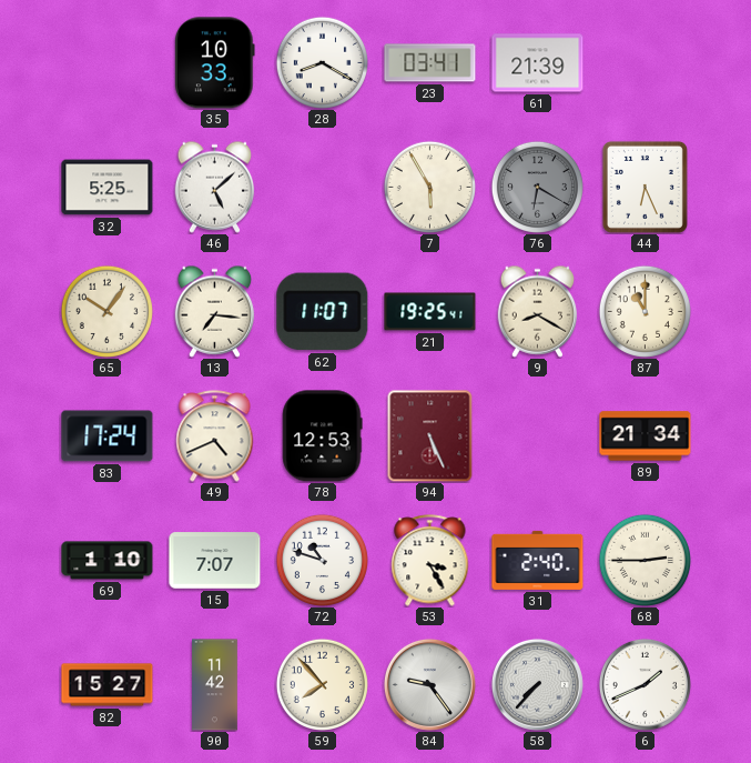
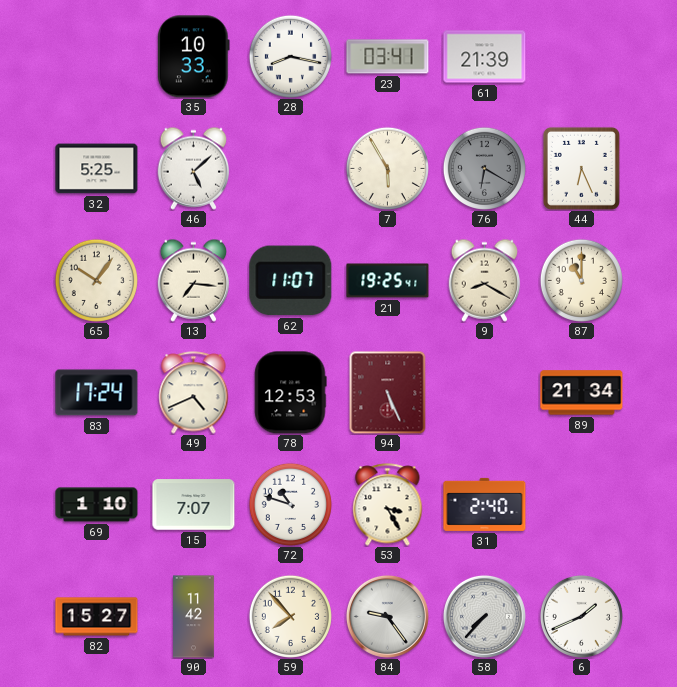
28: 8:20 -> 8:17
68: 2:45 -> none
